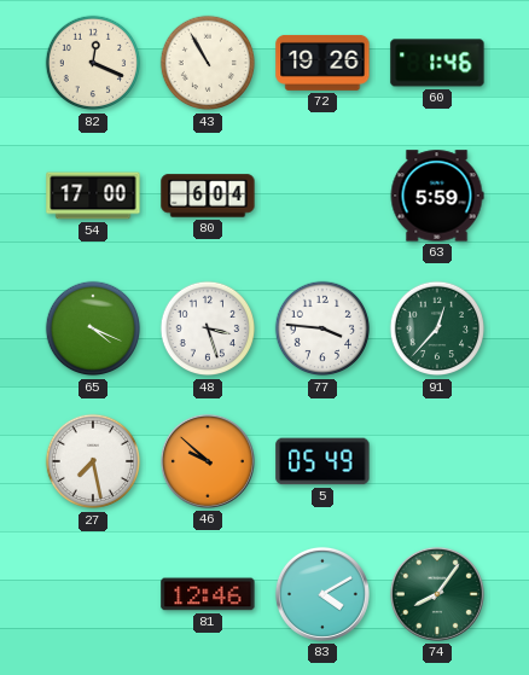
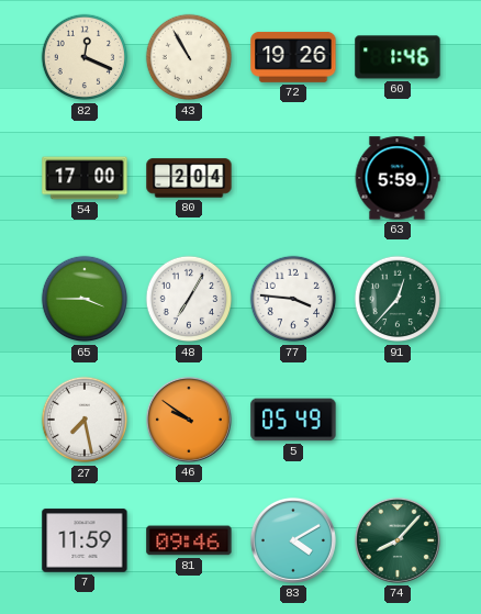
80: 6:04 -> 2:04
65: 4:19 -> 3:45
48: 3:27 -> 7:05
46: 9:52 -> 9:51
7: none -> 11:59
81: 12:46 -> 09:46
74: 8:06 -> 8:07
